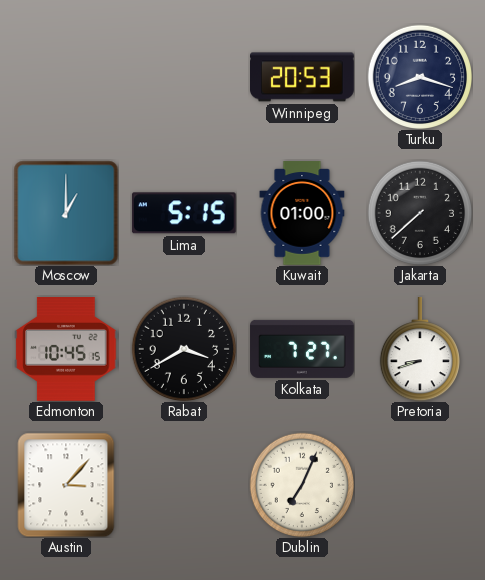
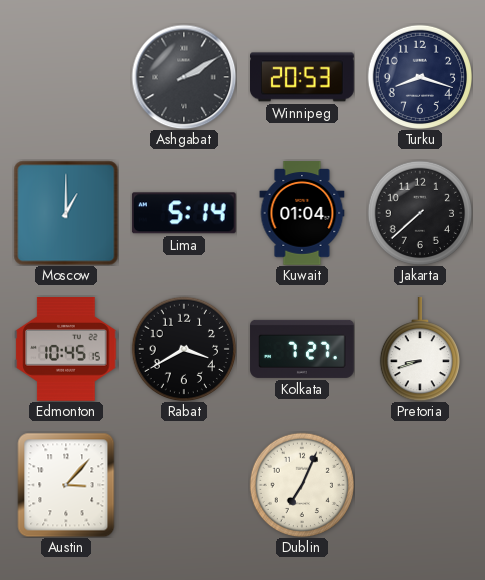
Ashgabat: none -> 2:10
Lima: 5:15 -> 5:14
Kuwait: 01:00 -> 01:04
